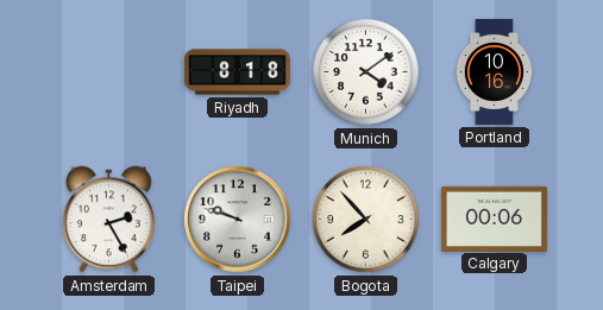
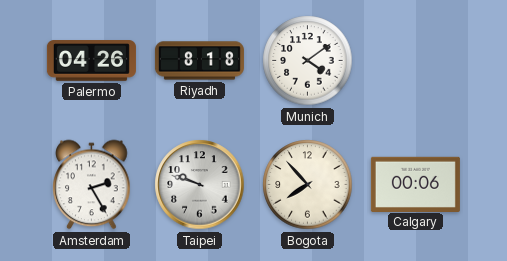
Palermo: none -> 04:26
Portland: 10:16 -> none
